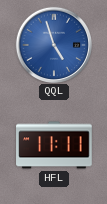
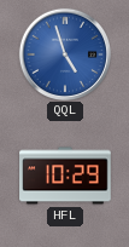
HFL: 11:11 -> 10:29
